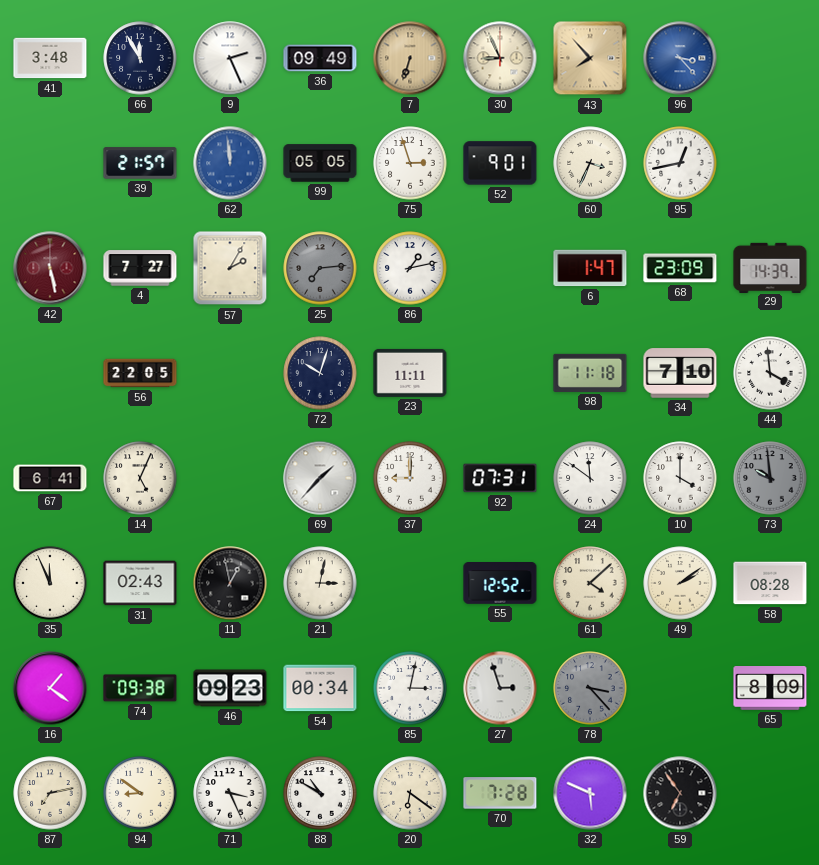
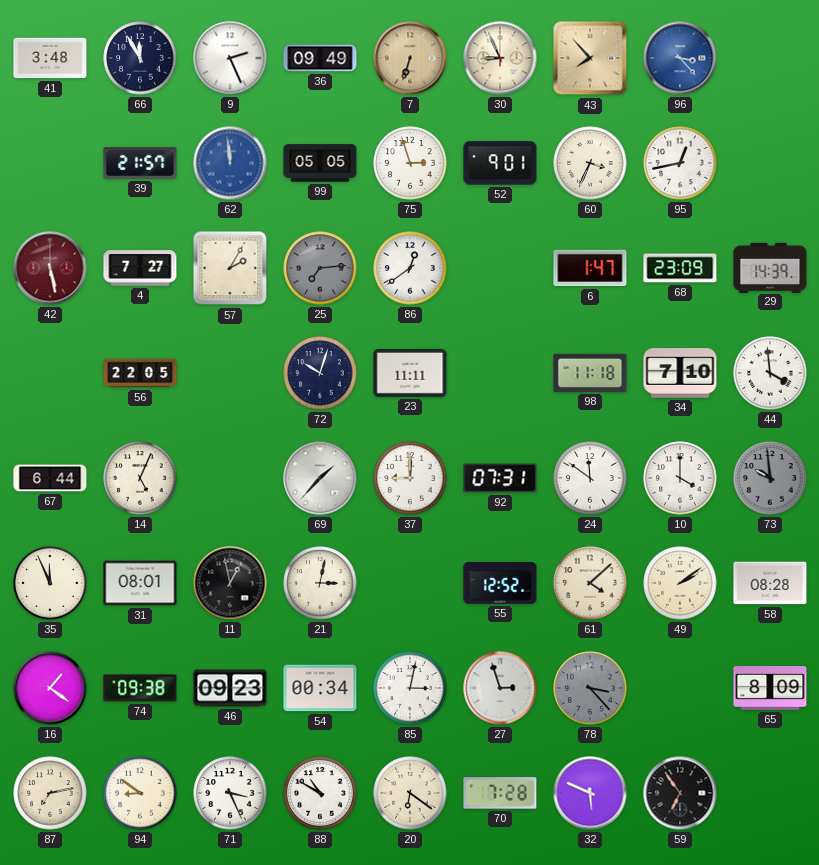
86: 1:13 -> 12:39
67: 6:41 -> 6:44
31: 02:43 -> 08:01
